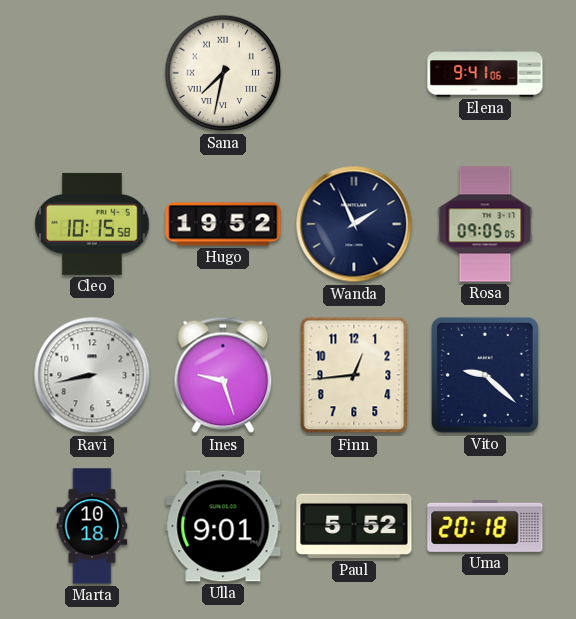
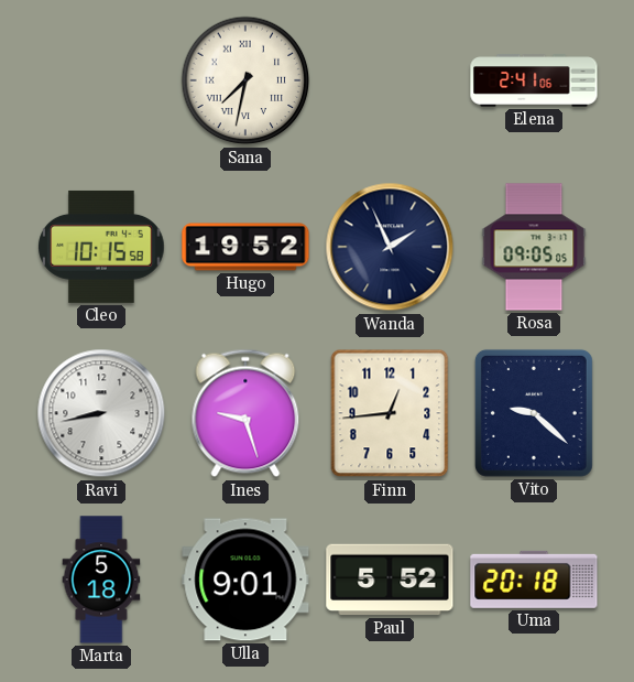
Elena: 9:41 -> 2:41
Marta: 10:18 -> 5:18
